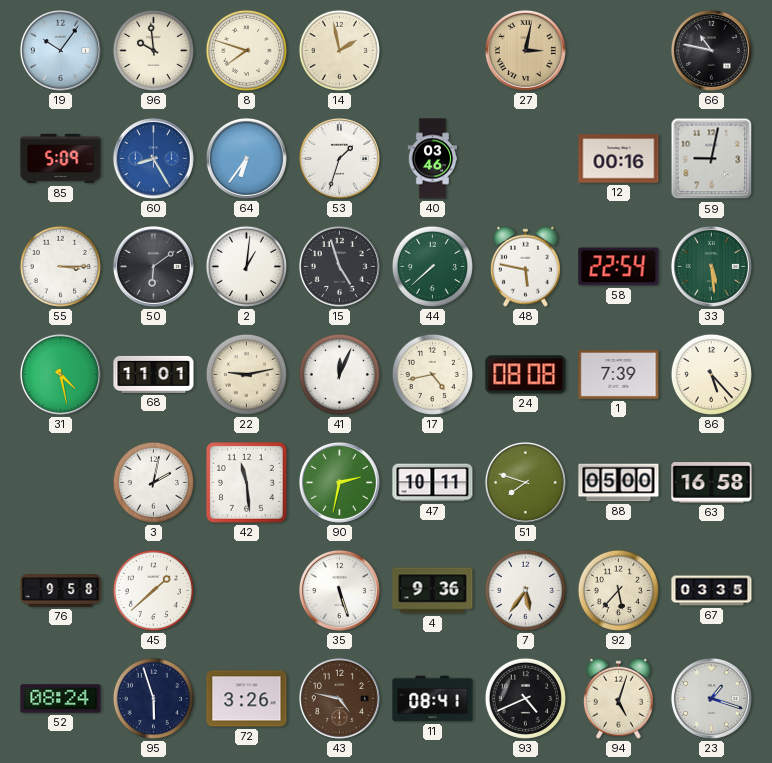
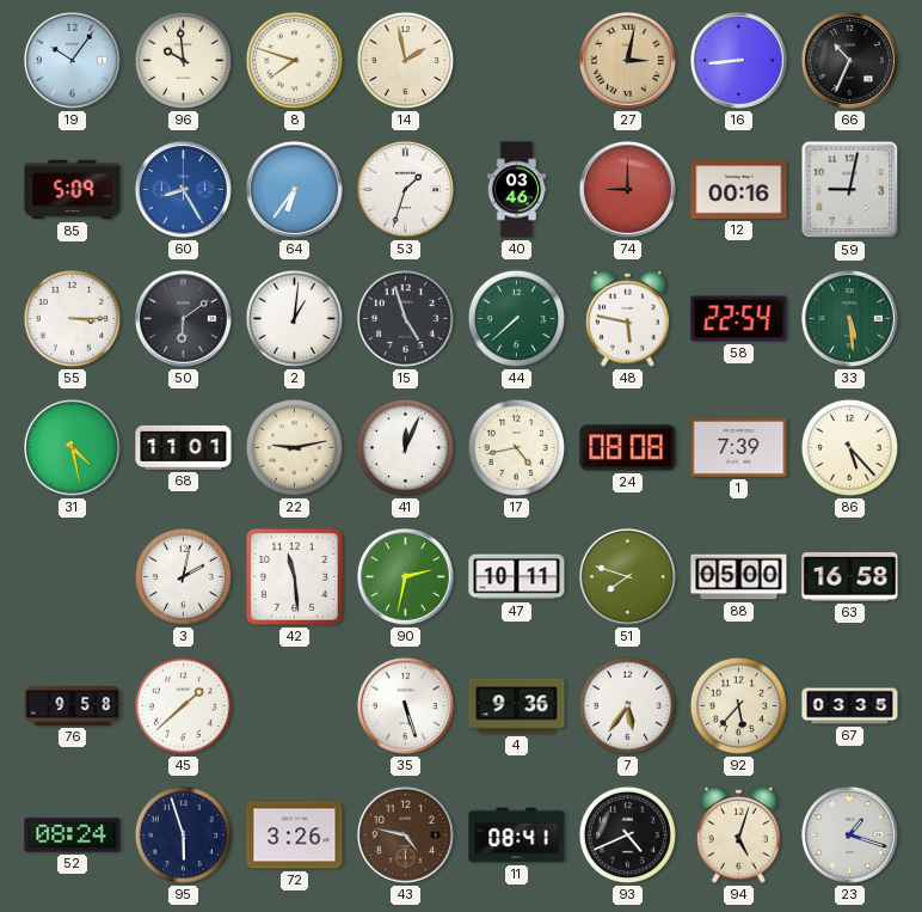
16: none -> 8:44
66: 10:47 -> 10:34
74: none -> 9:00
